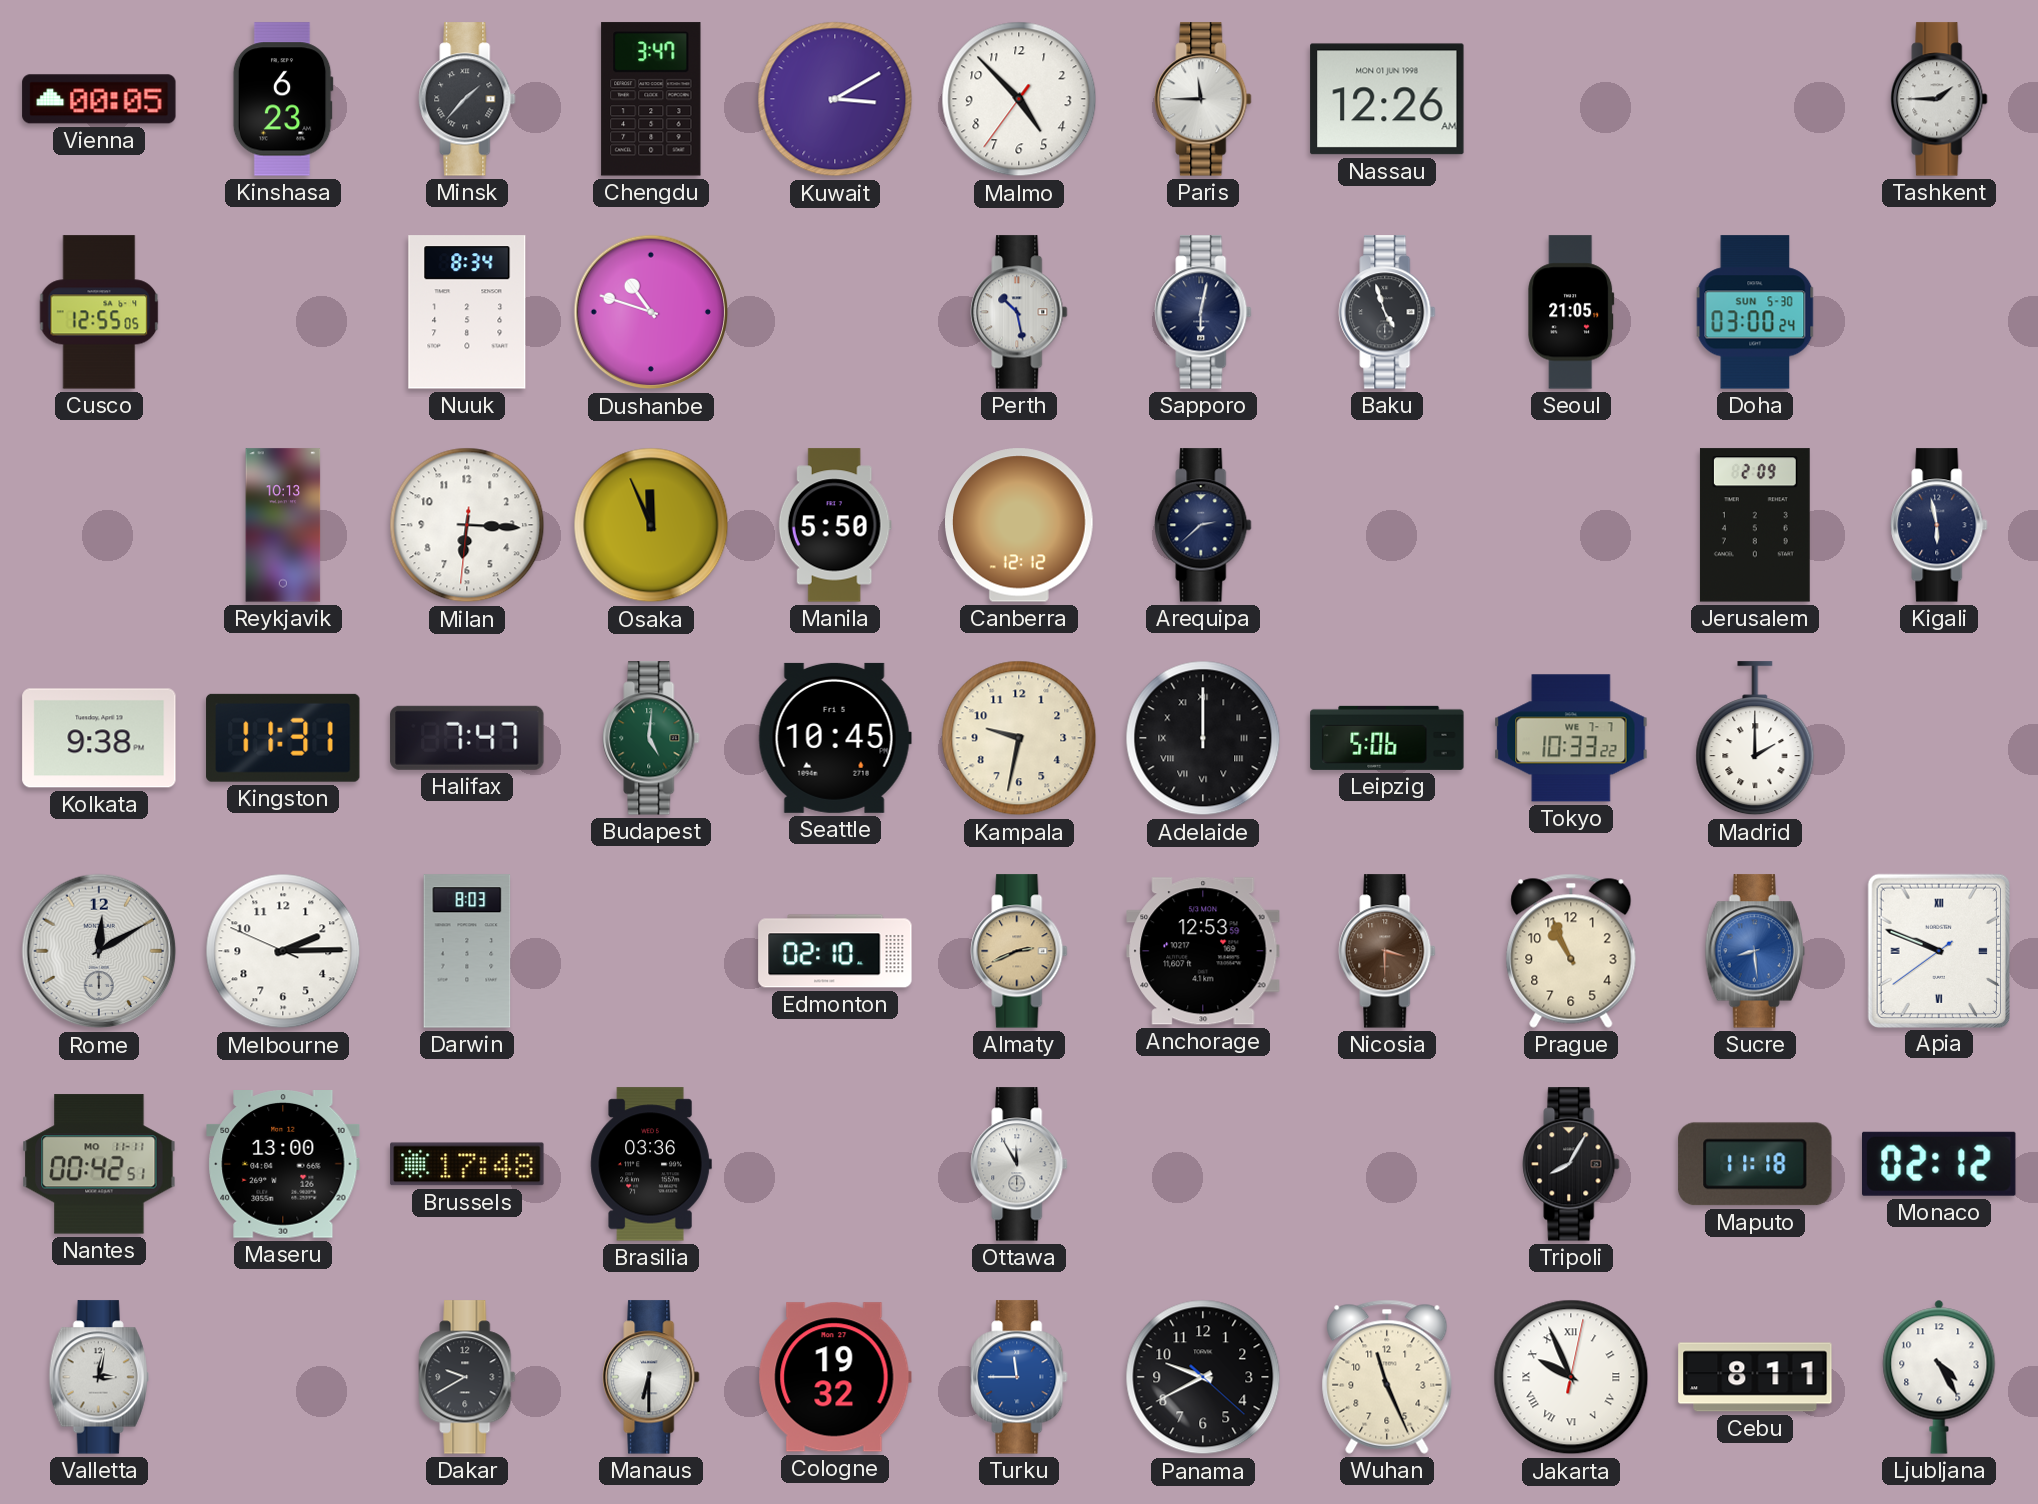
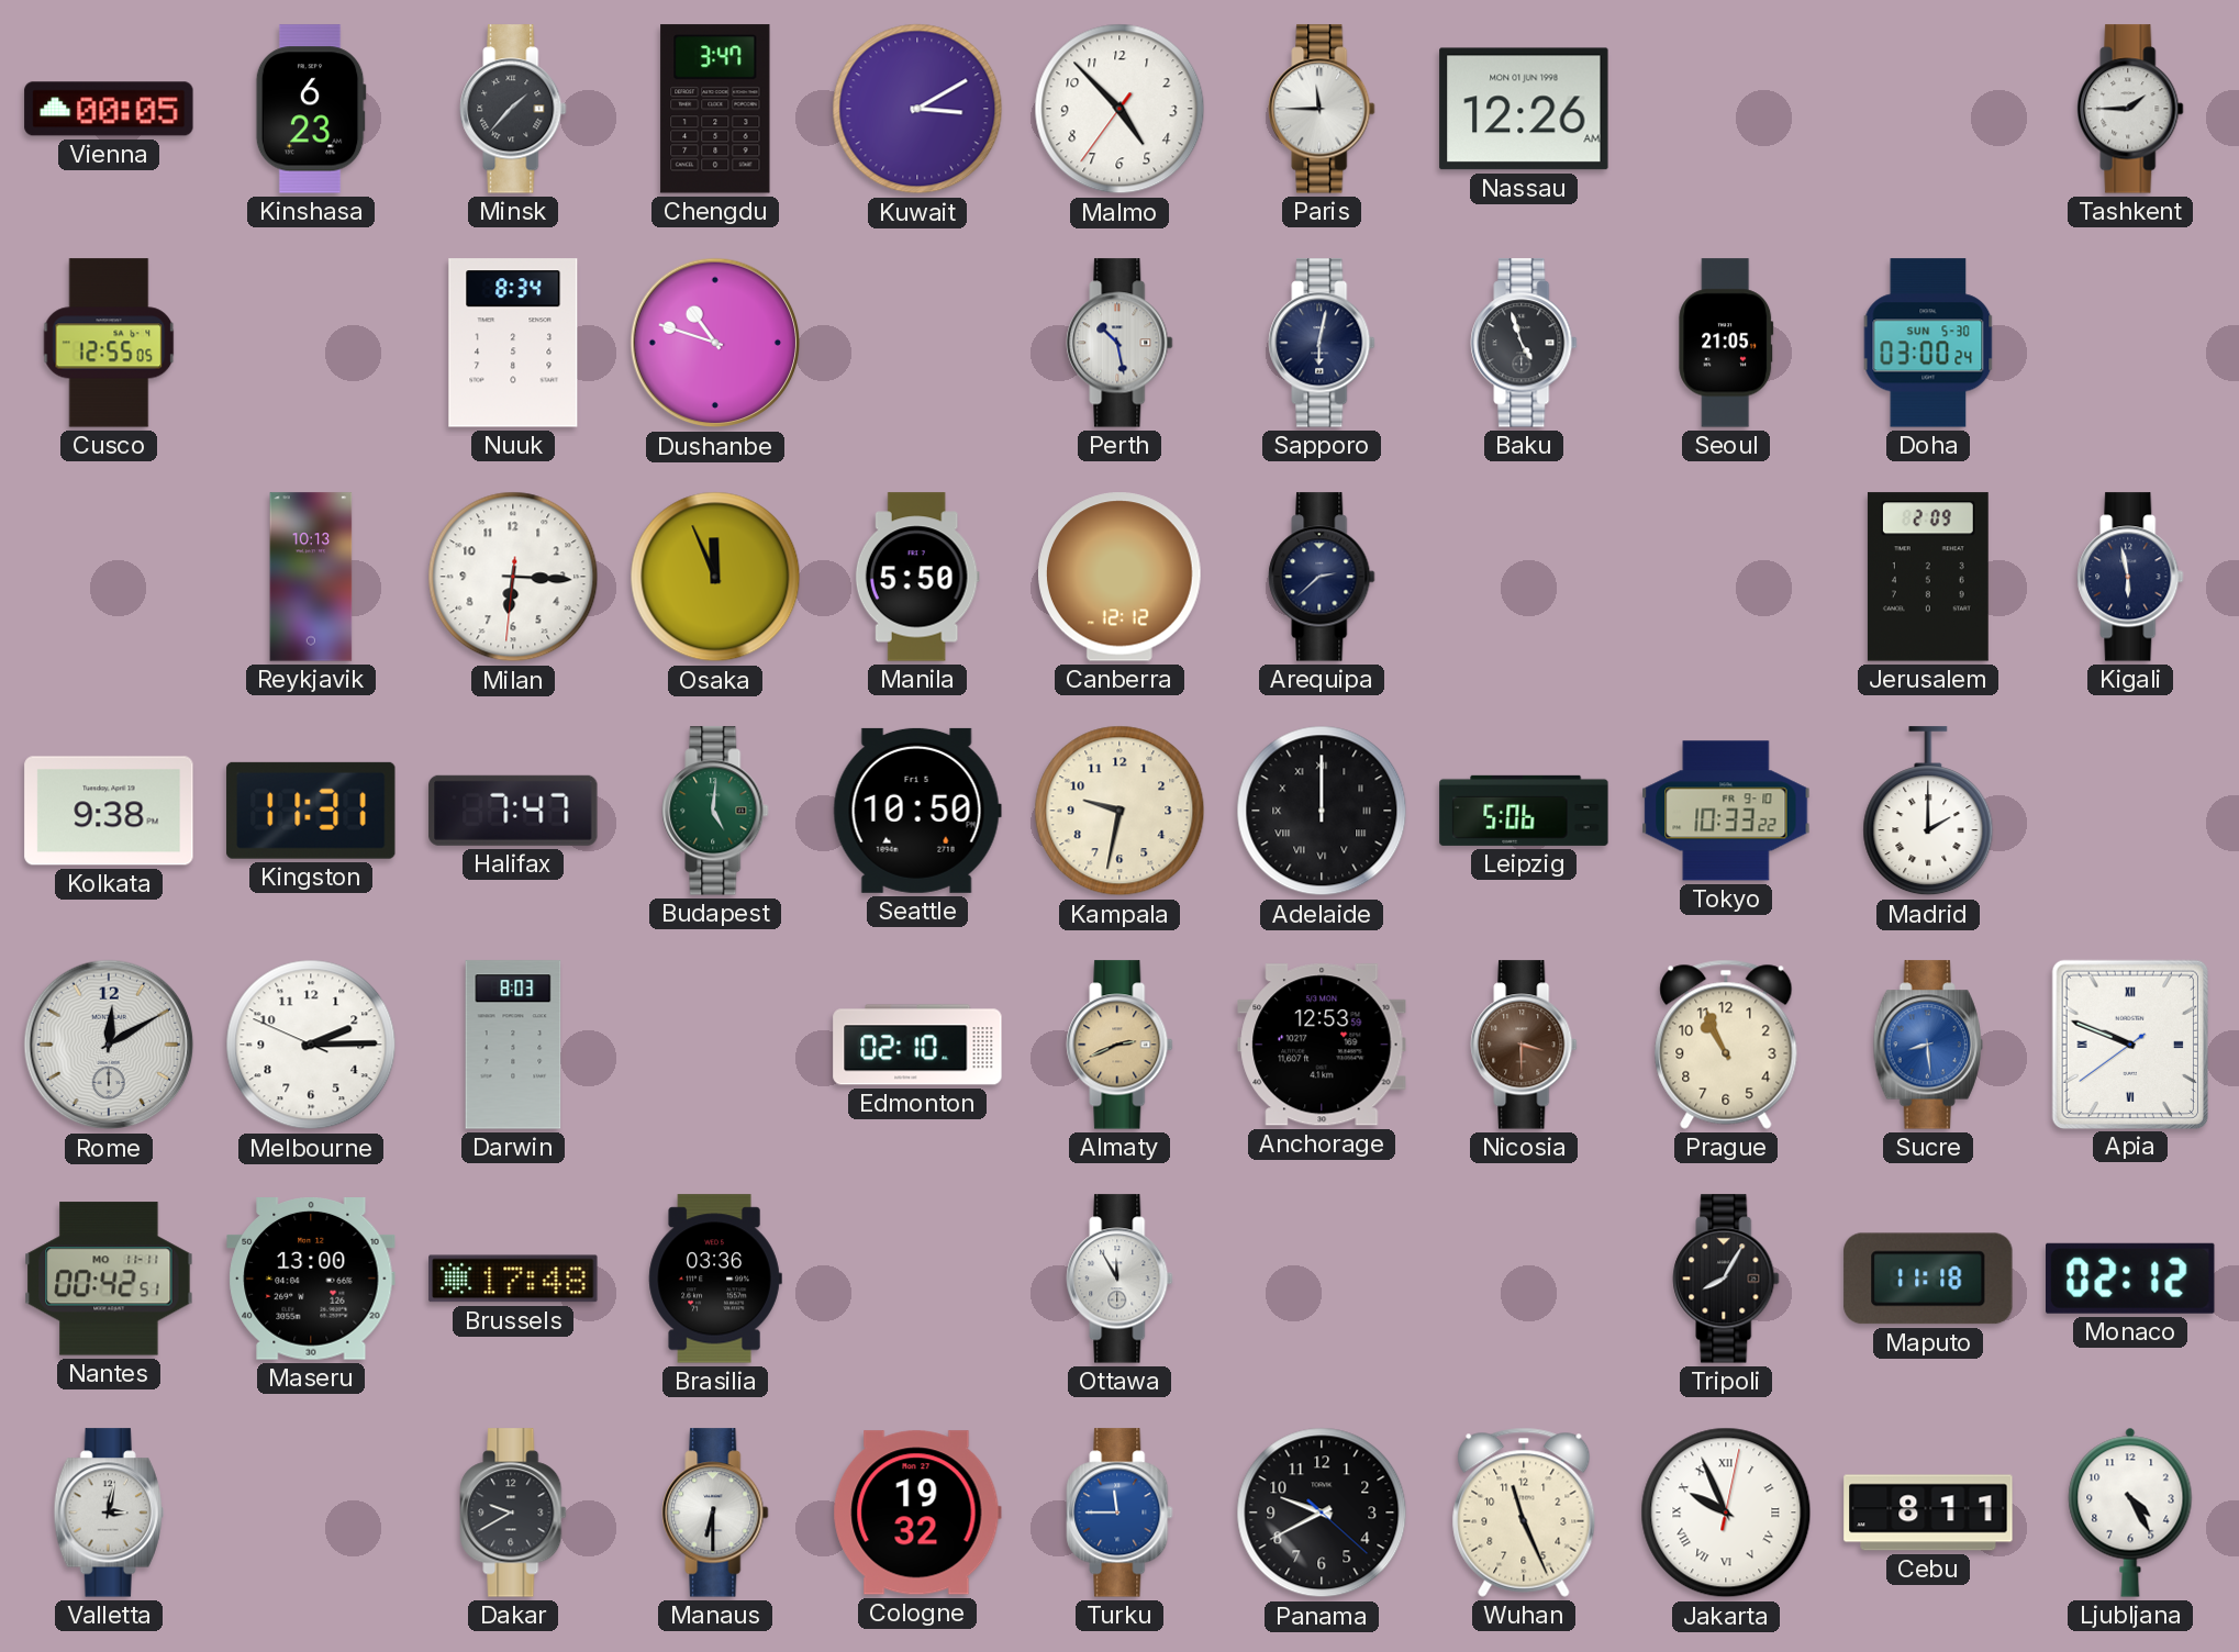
Seattle: 10:45 -> 10:50
Tokyo date: WE 7-7 -> FR 9-10
